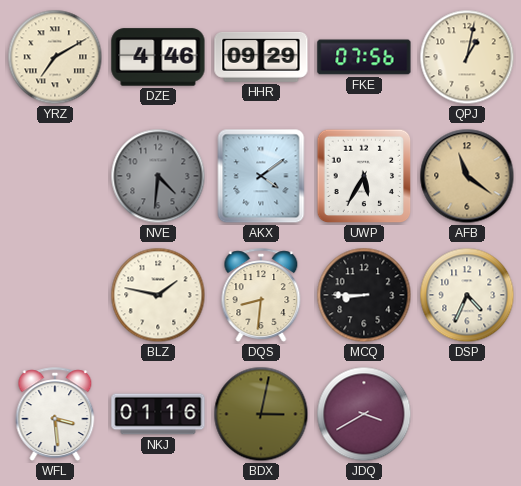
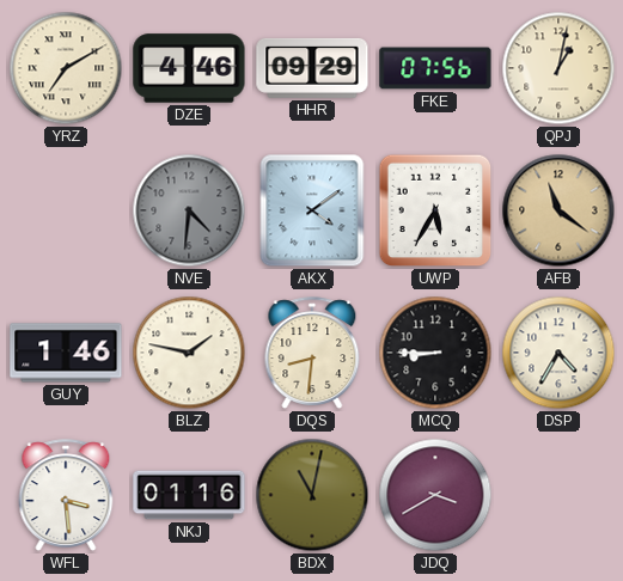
GUY: none -> 1:46
DSP: 4:34 -> 4:35
BDX: 3:02 -> 11:02
